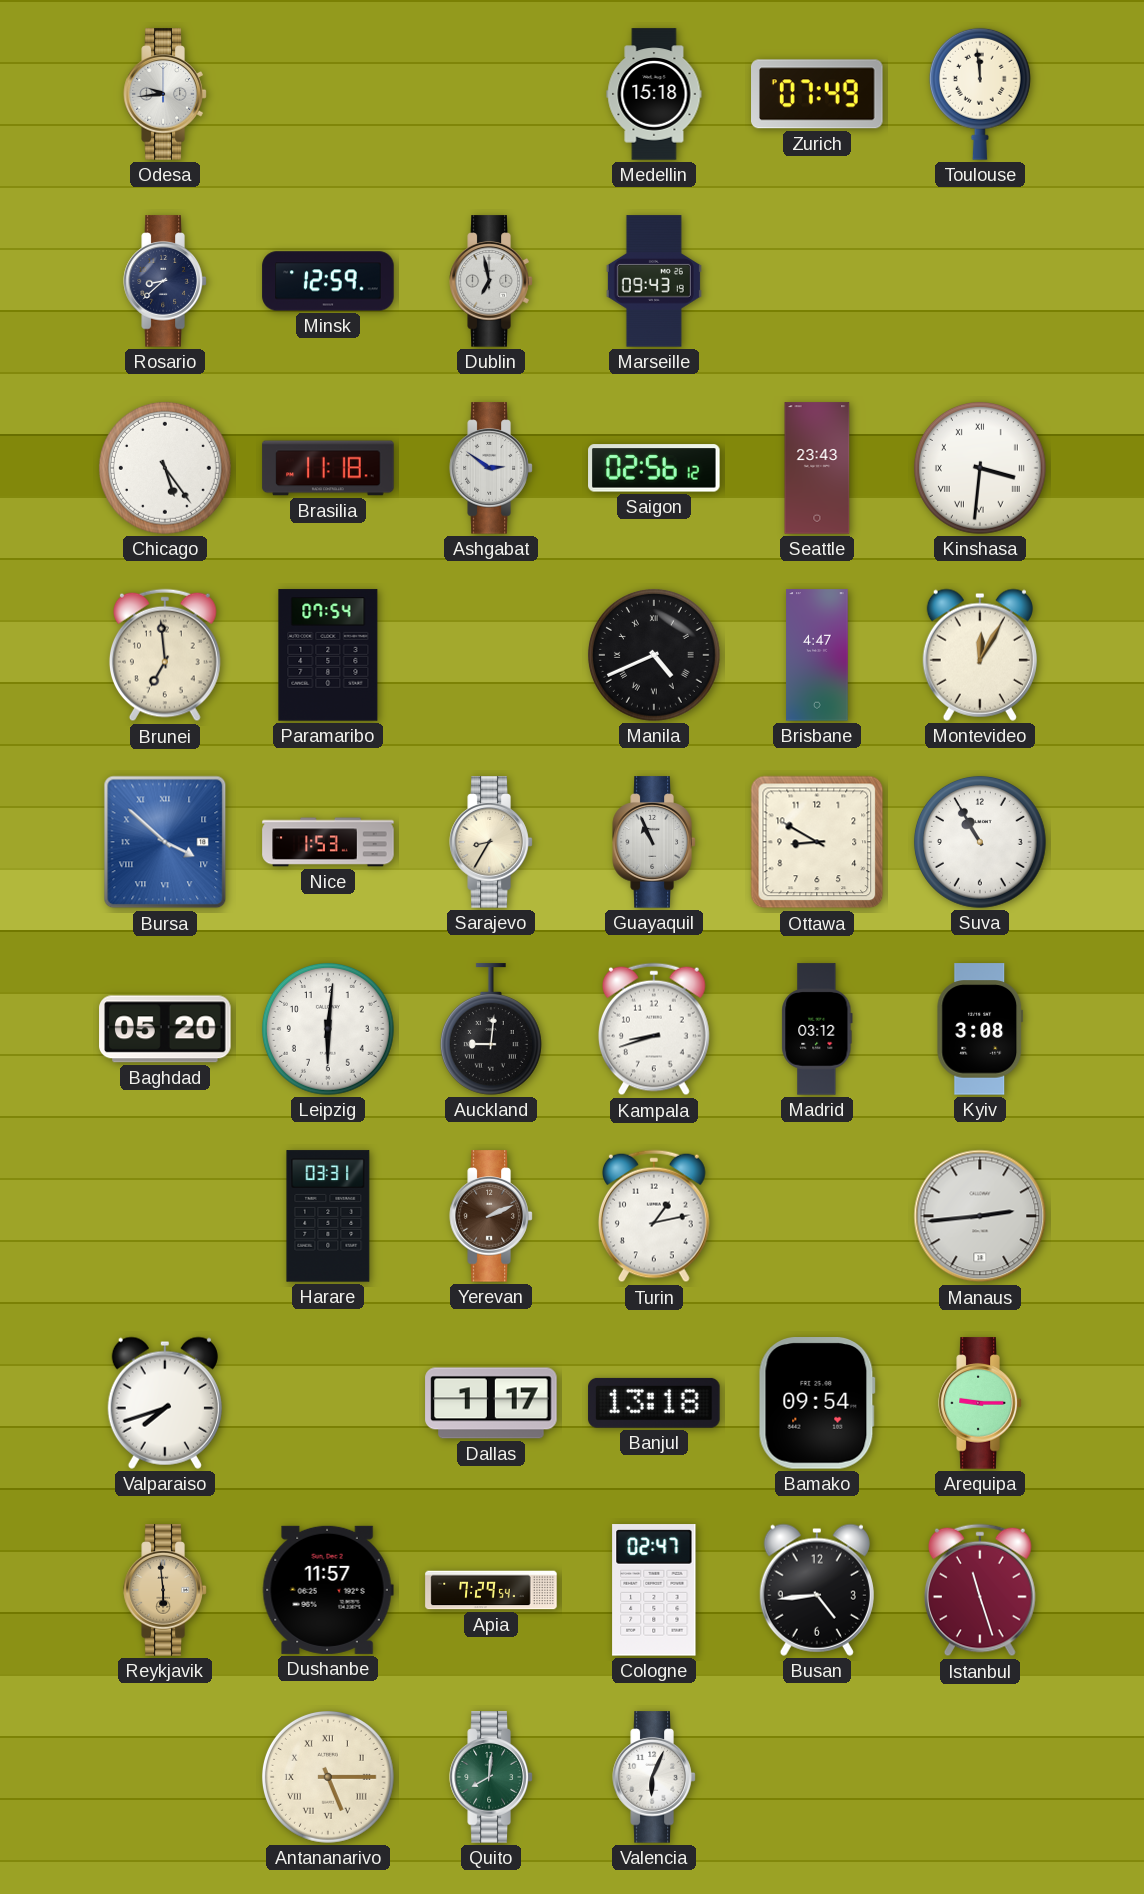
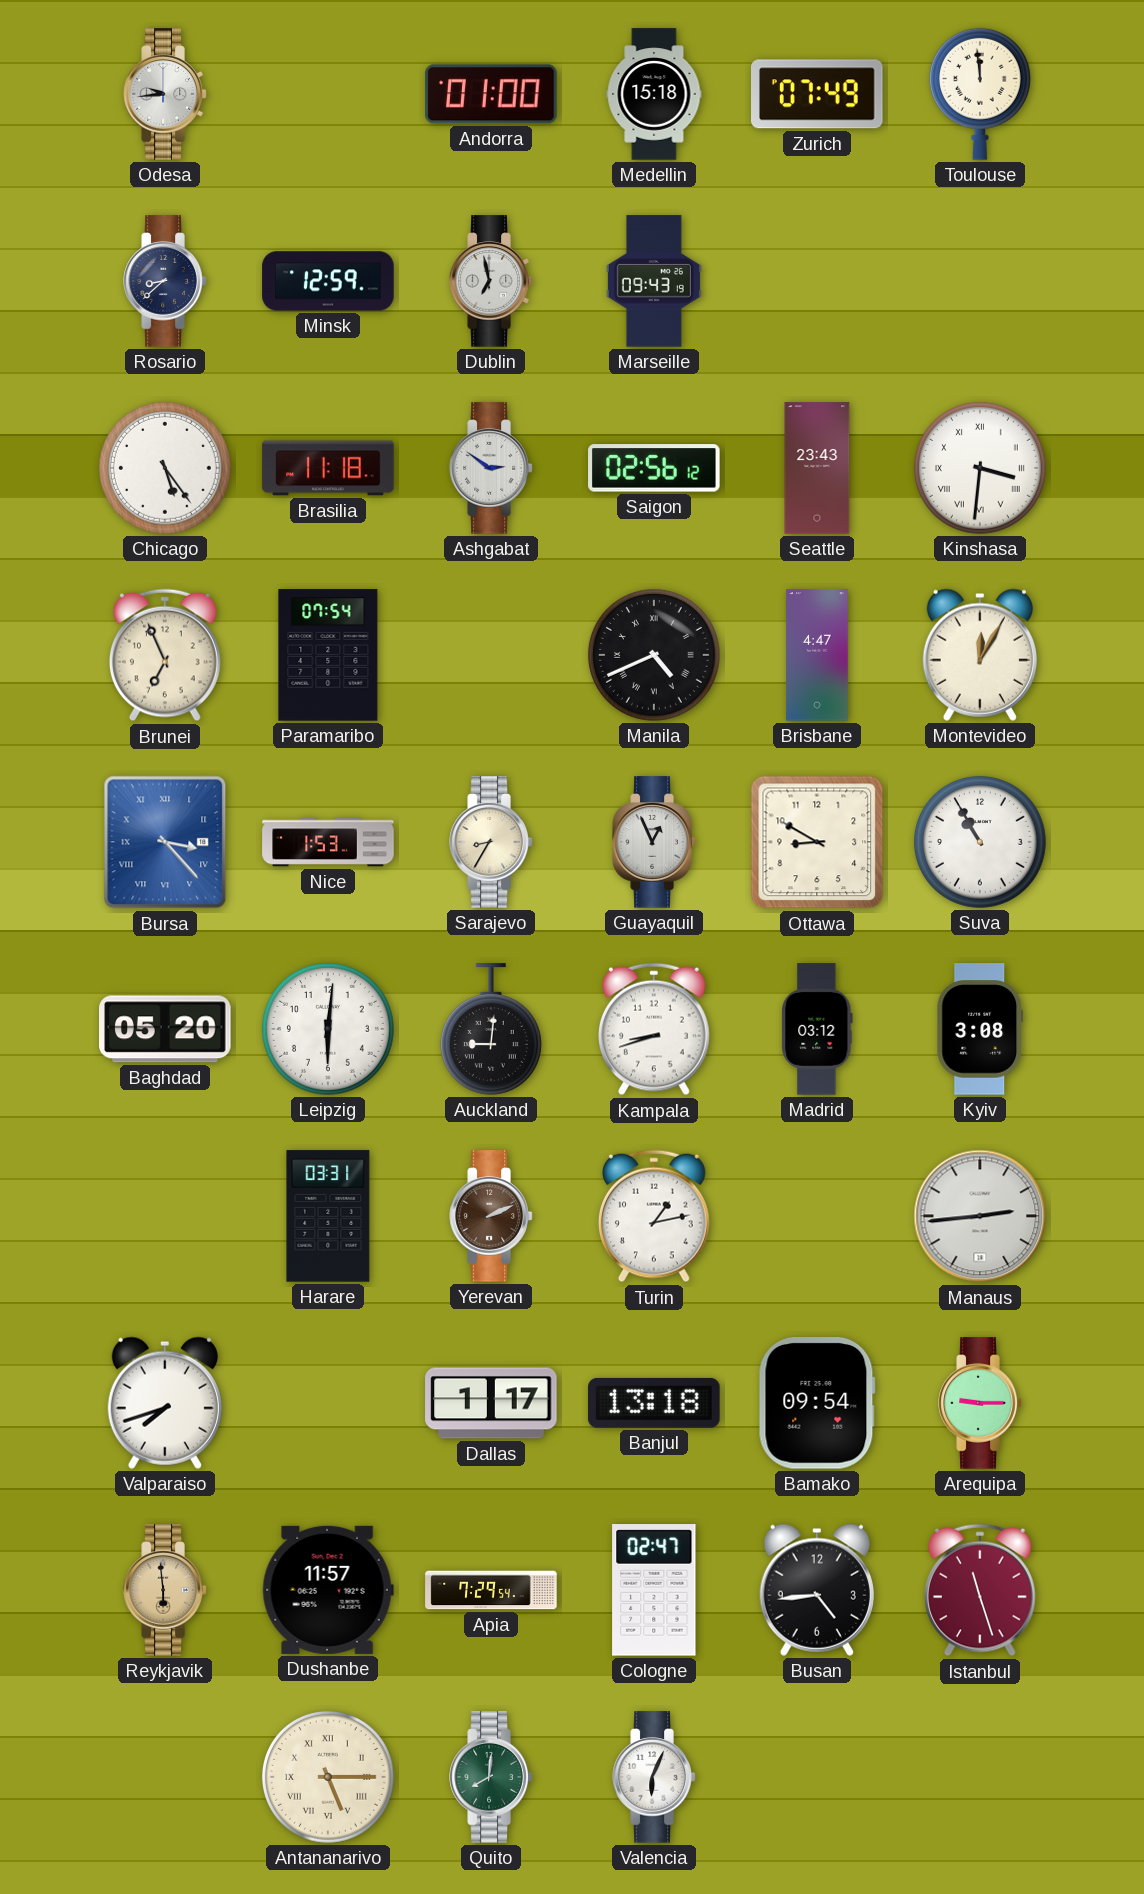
Andorra: none -> 01:00
Brunei: 6:59 -> 6:56
Bursa: 3:52 -> 3:23
Guayaquil: 10:56 -> 12:56
